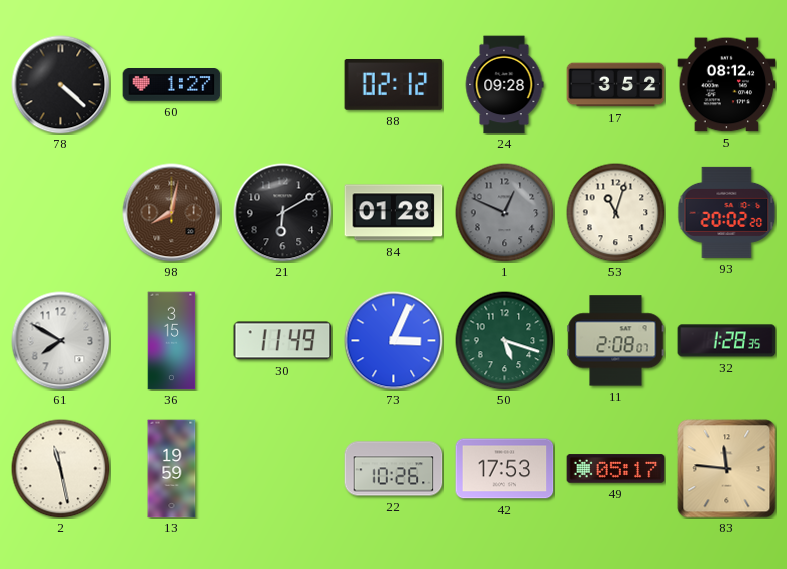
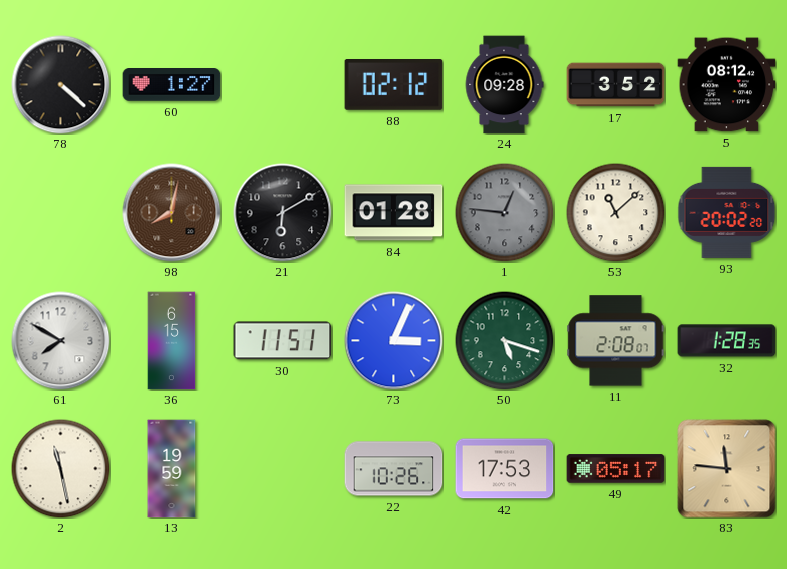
1: 12:49 -> 12:46
53: 11:03 -> 11:08
36: 3:15 -> 6:15
30: 11:49 -> 11:51
